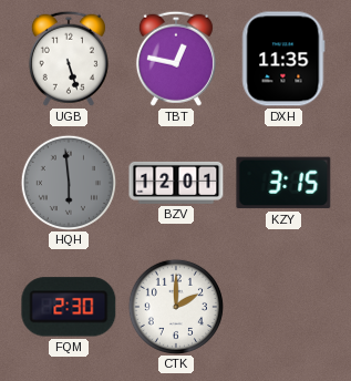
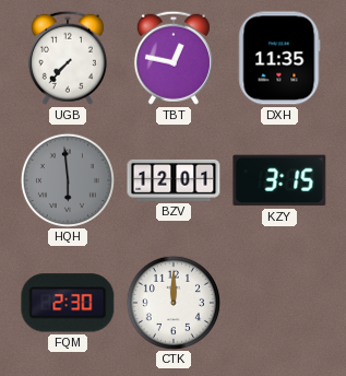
UGB: 5:27 -> 7:37
CTK: 2:00 -> 12:00
